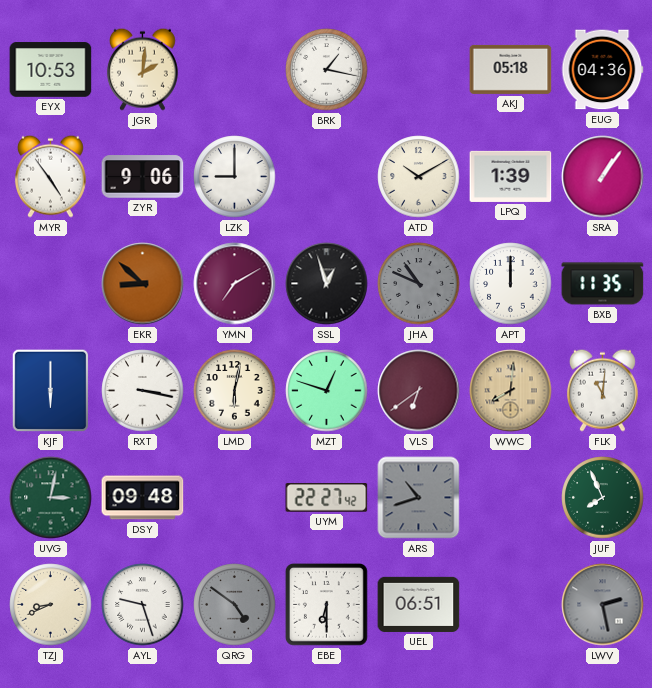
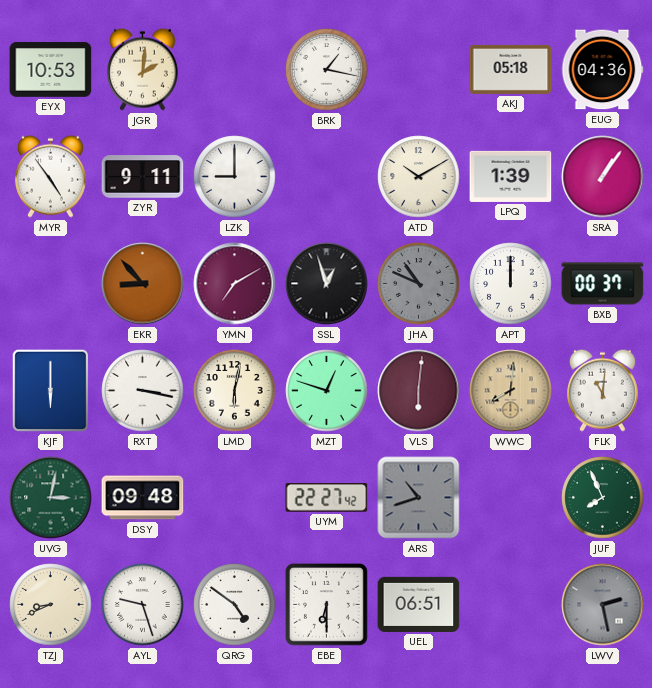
ZYR: 9:06 -> 9:11
EKR: 8:52 -> 8:53
BXB: 11:35 -> 00:37
VLS: 6:39 -> 6:01
QRG dial: grey -> white
